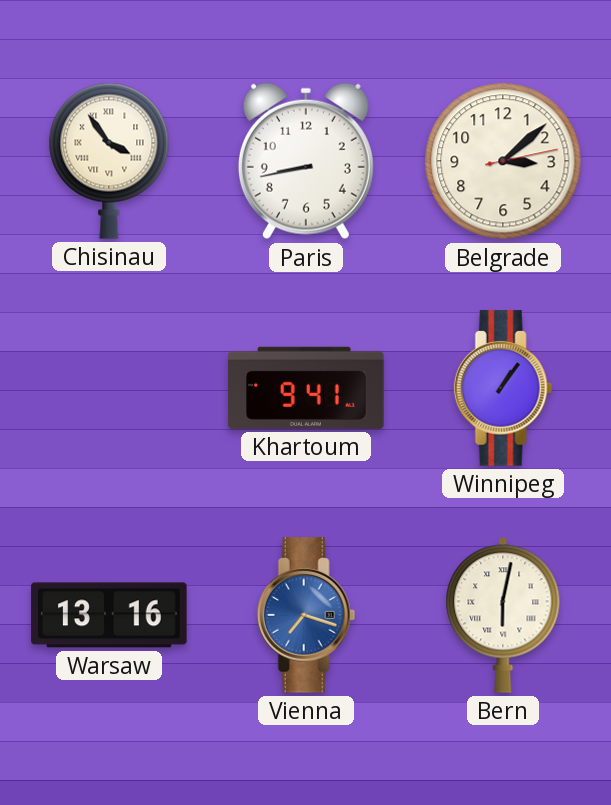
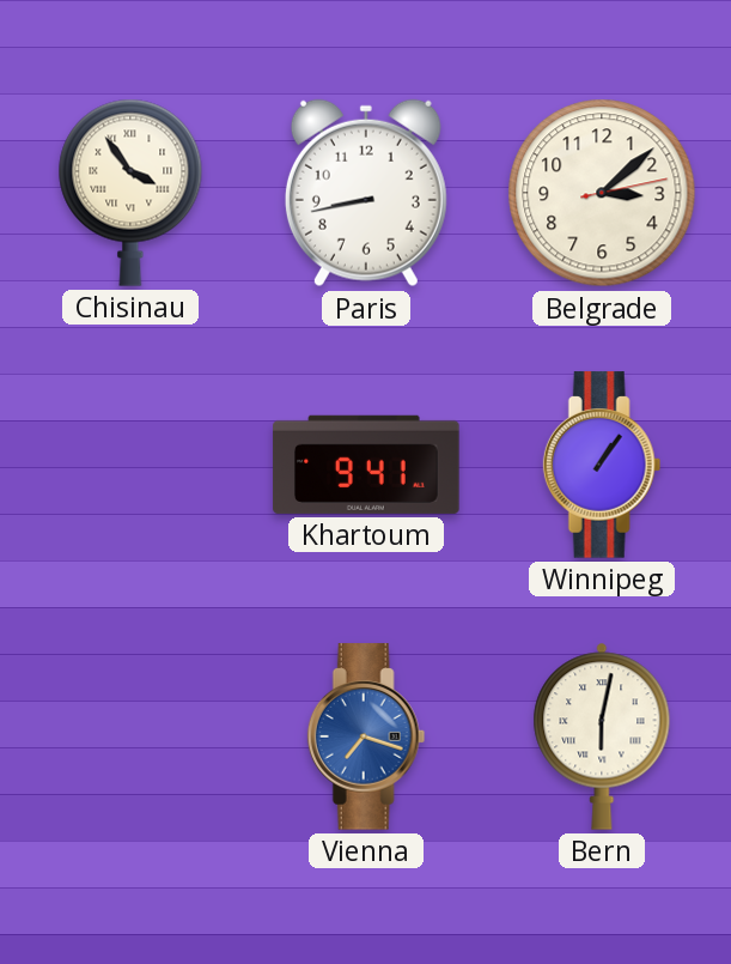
Warsaw: 13:16 -> none
